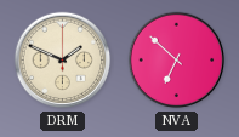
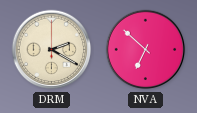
DRM: 1:49 -> 2:20
